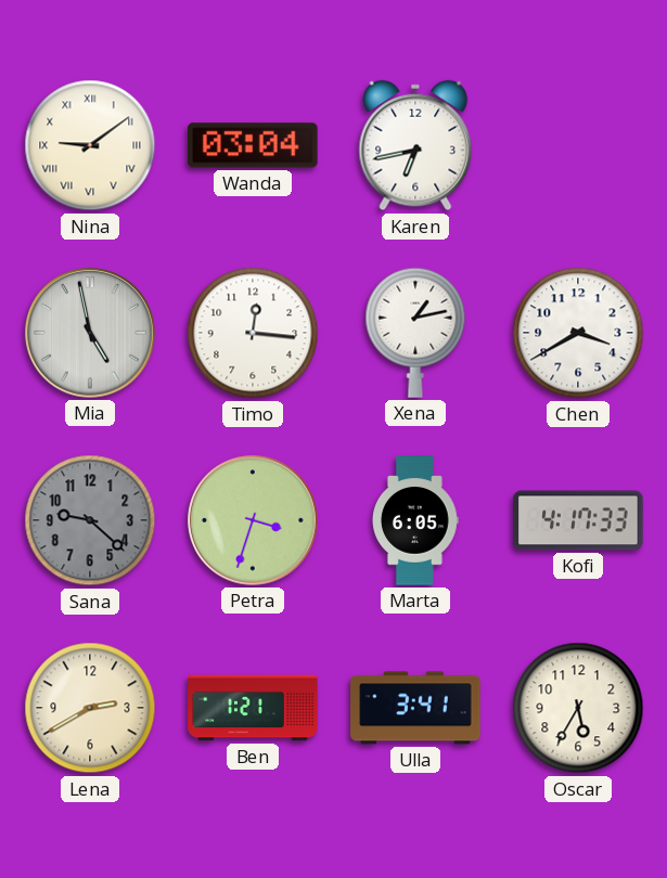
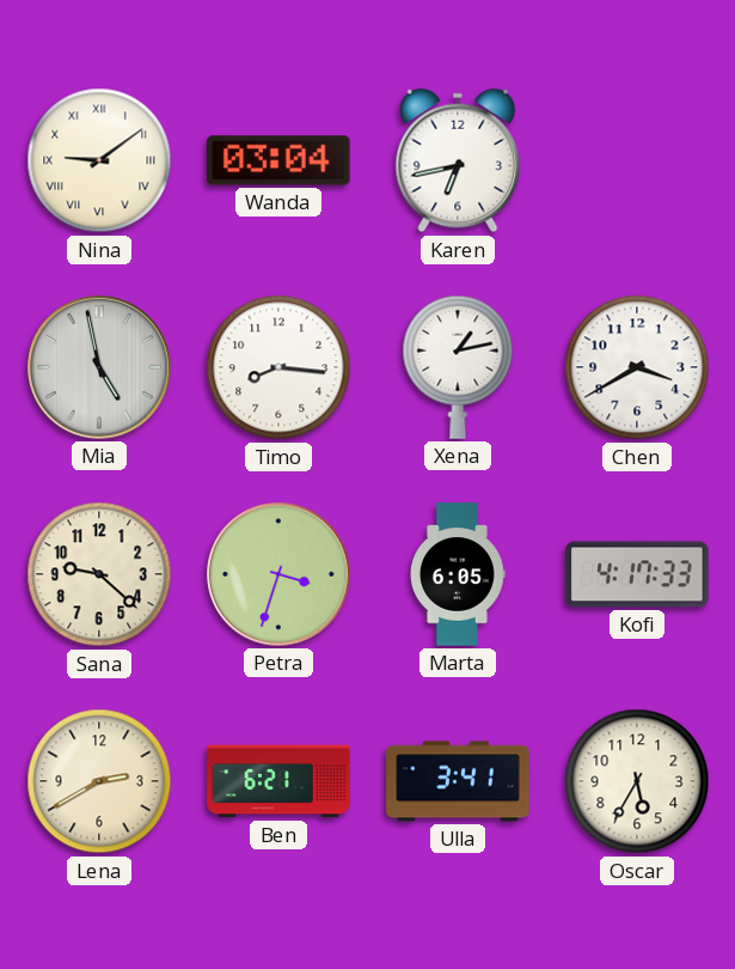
Timo: 12:16 -> 8:16
Sana dial: grey -> cream
Ben: 1:21 -> 6:21
